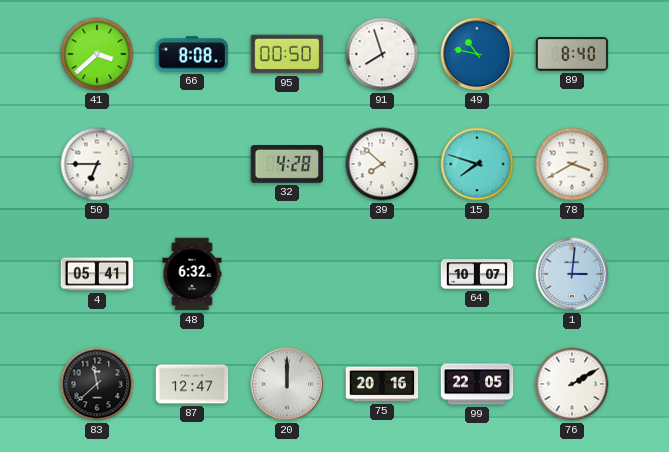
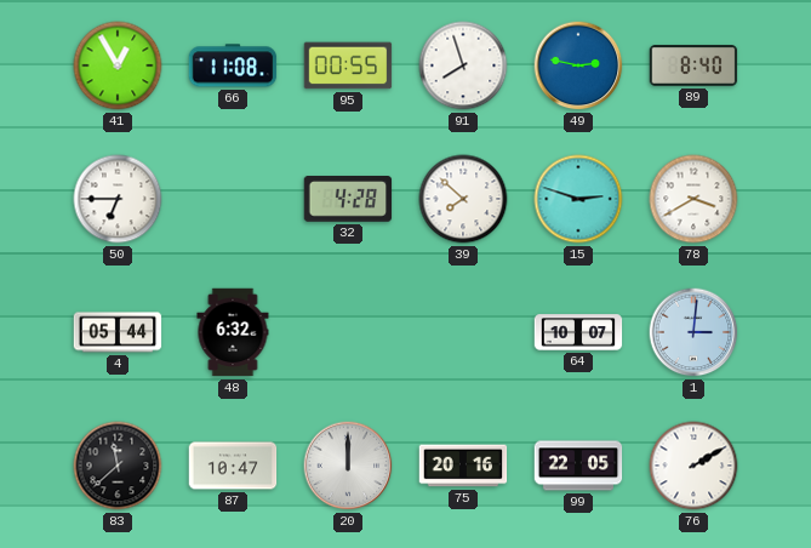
41: 3:38 -> 12:55
66: 8:08 -> 11:08
95: 00:50 -> 00:55
49: 10:47 -> 2:47
15: 7:48 -> 2:48
4: 05:41 -> 05:44
87: 12:47 -> 10:47
